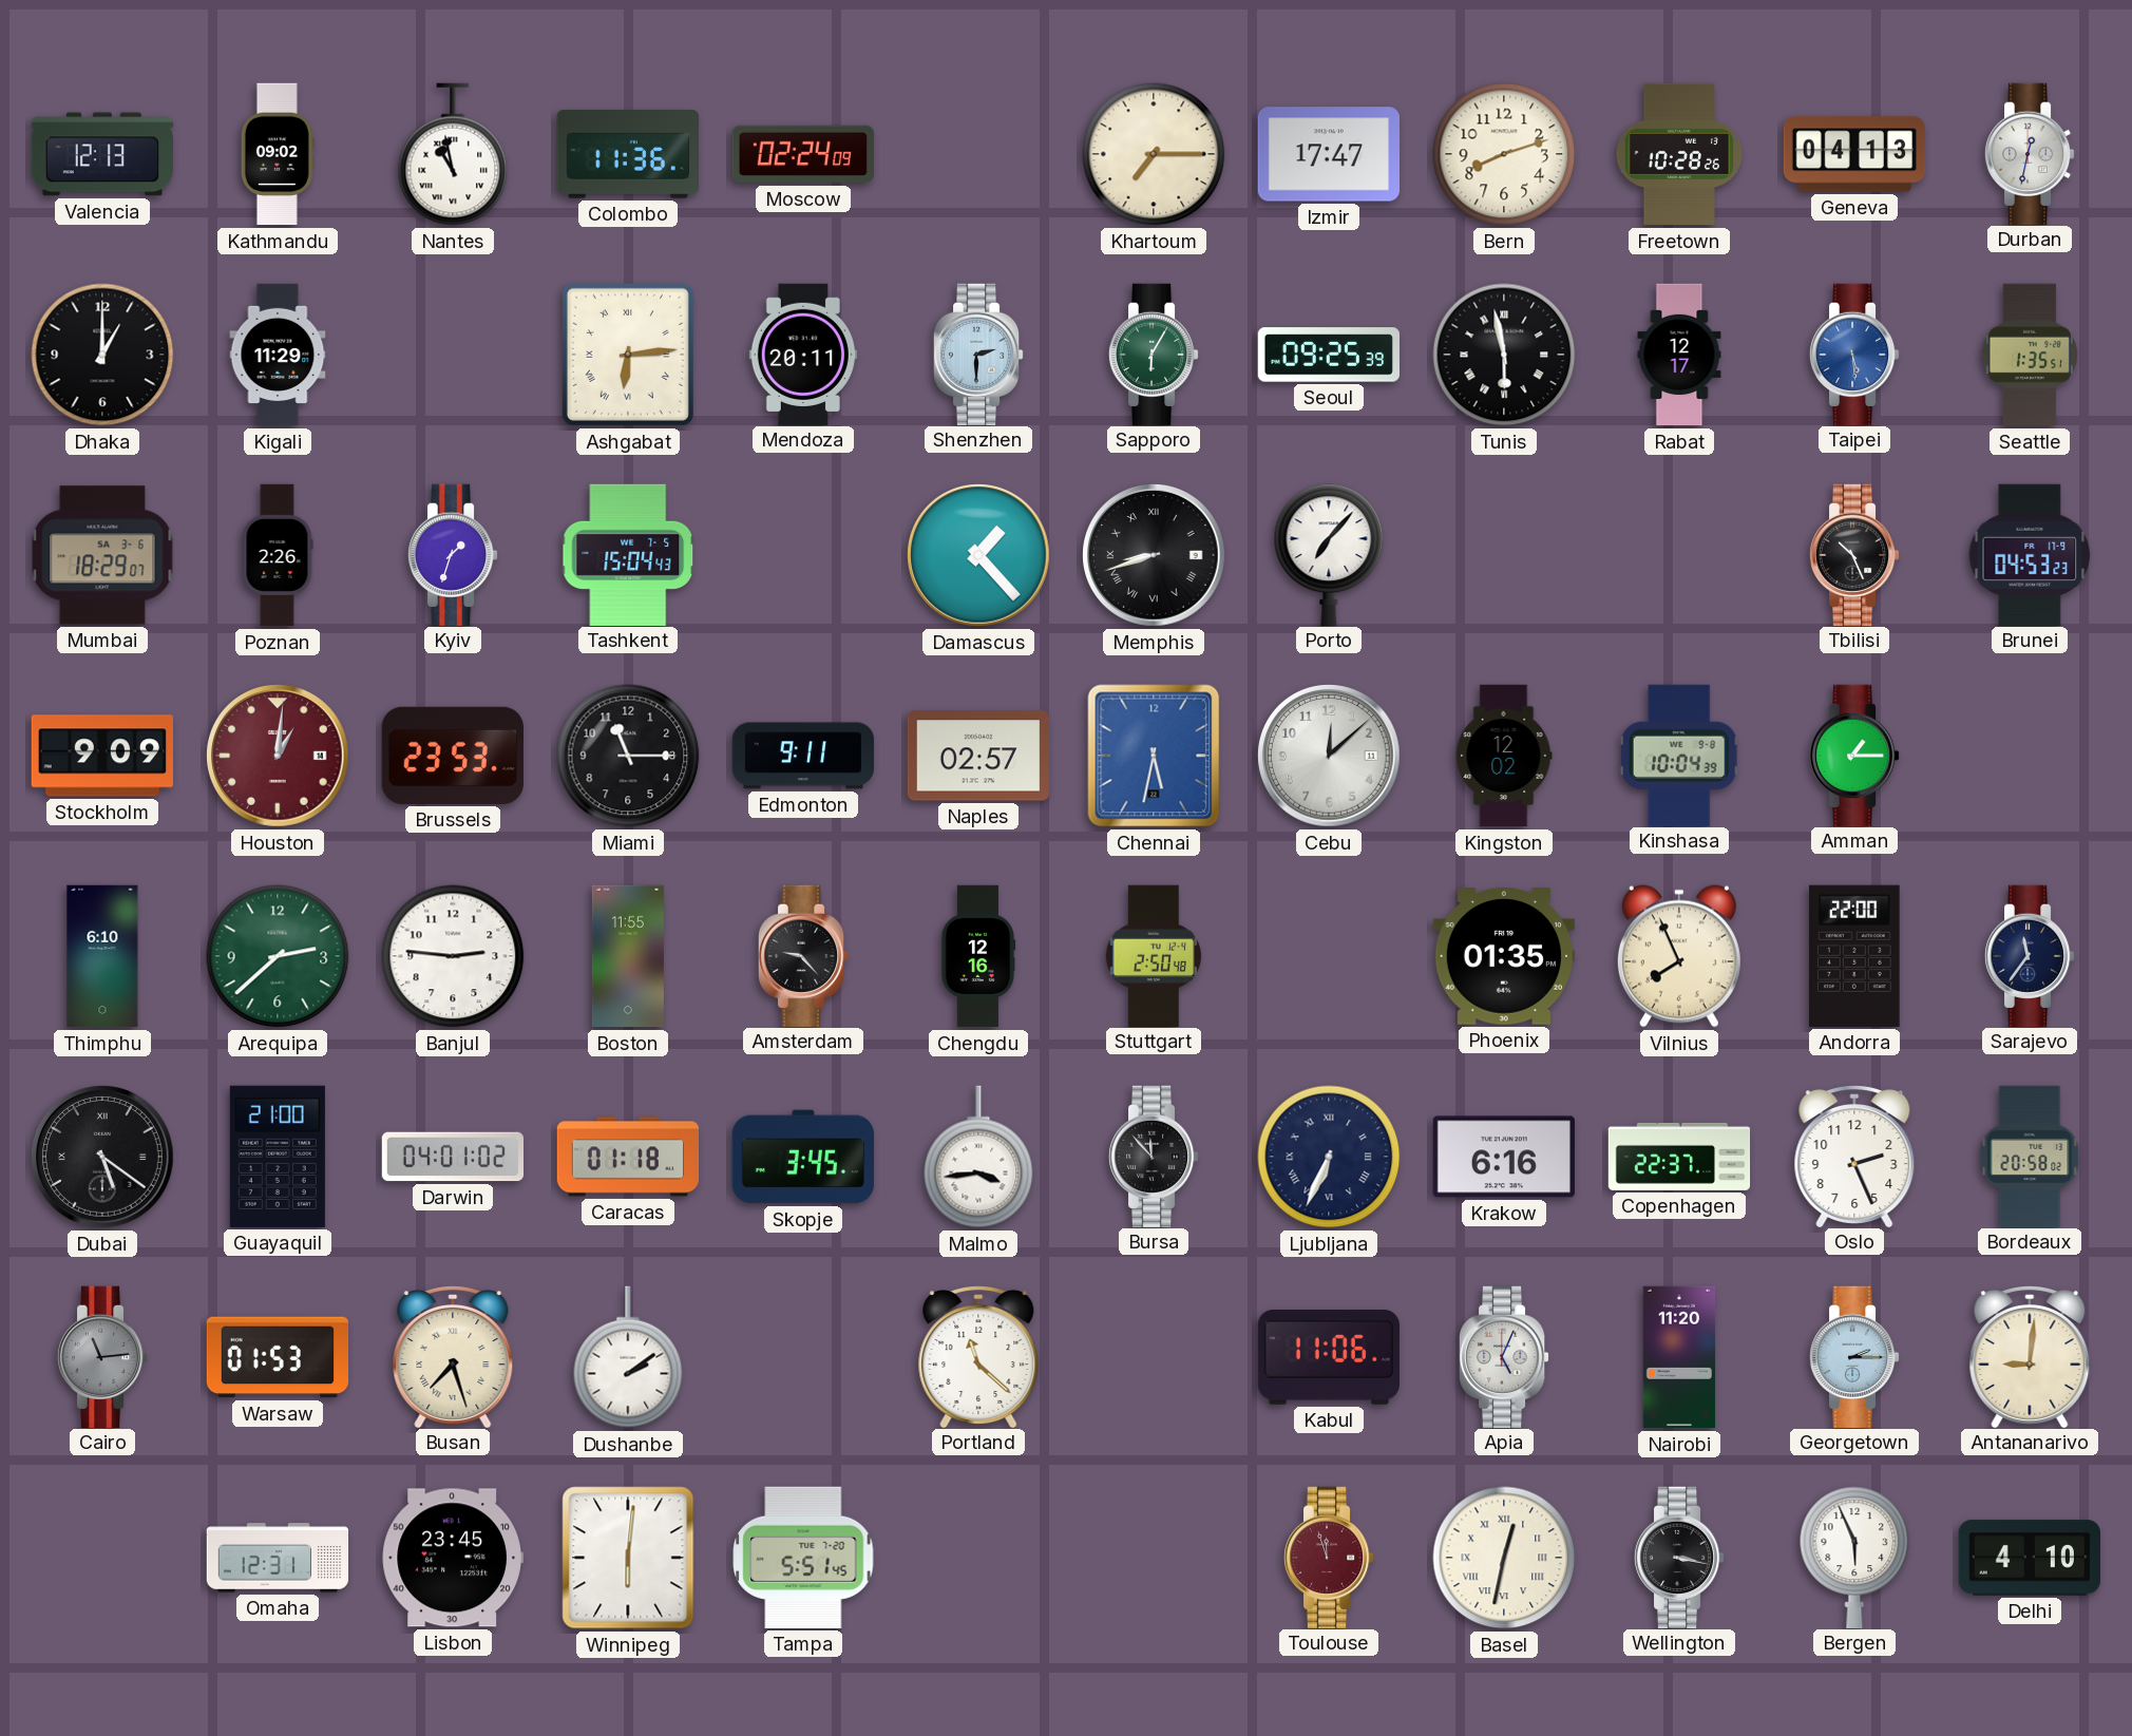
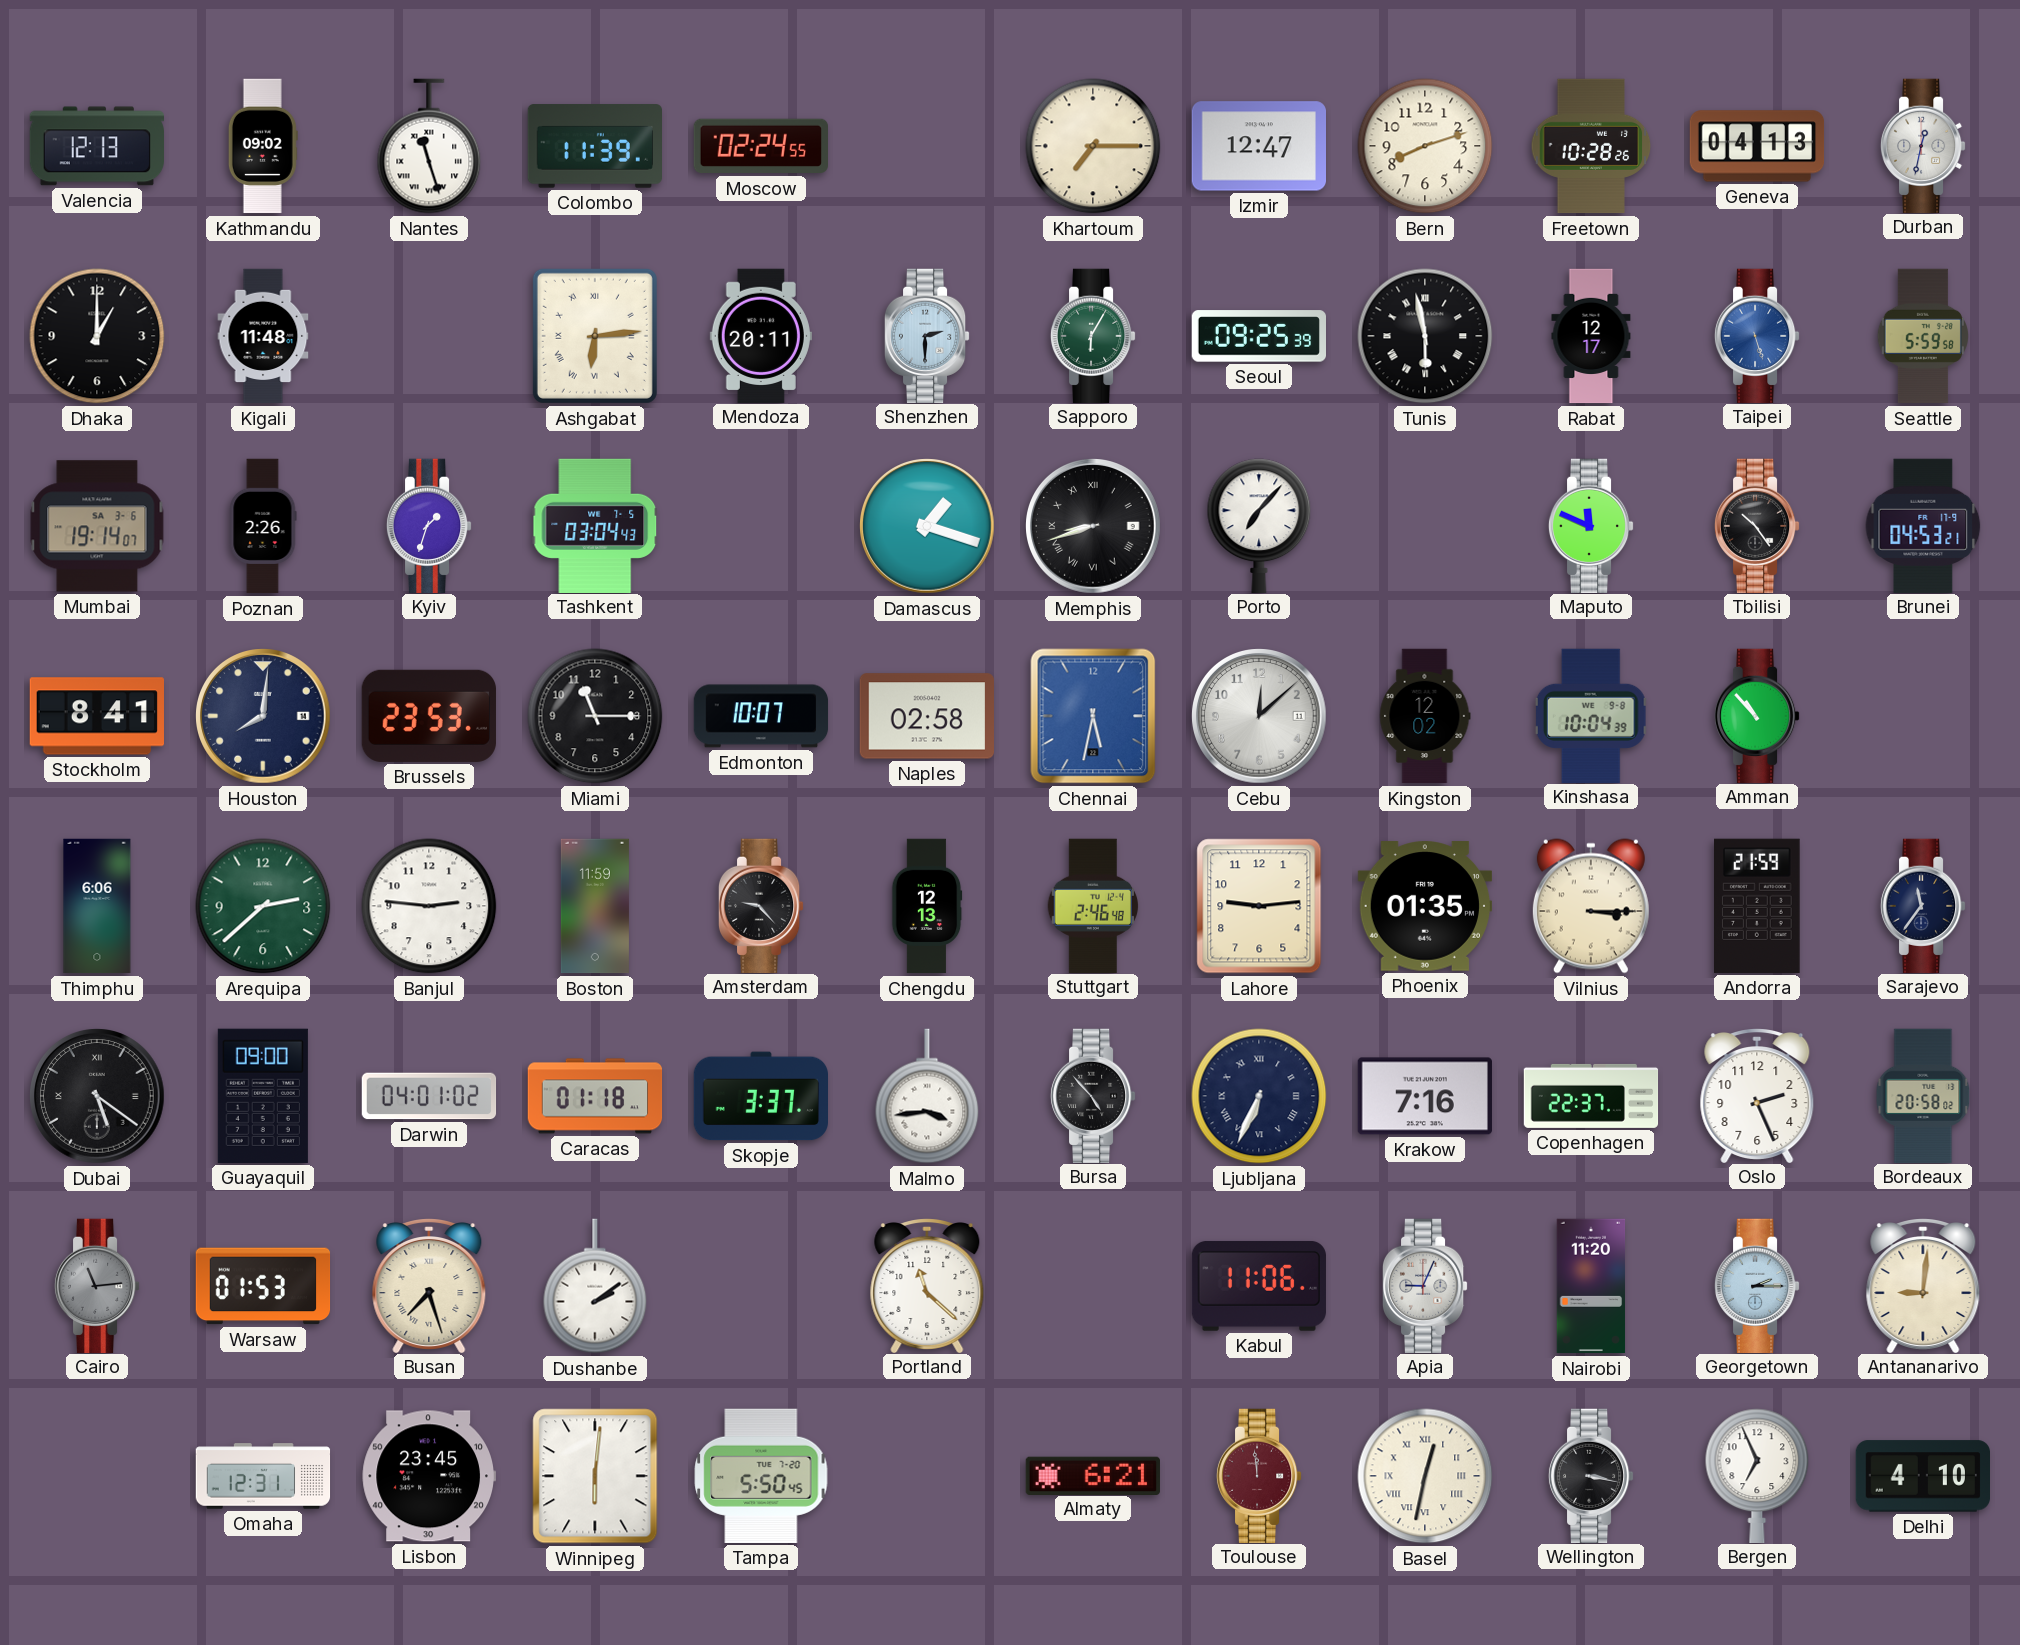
Nantes: 10:58 -> 11:27
Colombo: 11:36 -> 11:39
Moscow: 02:24:09 -> 02:24:55
Izmir: 17:47 -> 12:47
Kigali: 11:29 -> 11:48
Taipei: 5:29 -> 5:27
Seattle: 1:35 -> 5:59
Mumbai: 18:29 -> 19:14
Tashkent: 15:04 -> 03:04
Damascus: 1:23 -> 1:18
Maputo: none -> 11:49
Tbilisi: 10:26 -> 10:24
Brunei: 04:53:23 -> 04:53:21
Stockholm: 9:09 -> 8:41
Houston: 1:01 -> 8:01
Houston dial: burgundy -> navy
Edmonton: 9:11 -> 10:07
Naples: 02:57 -> 02:58
Amman: 1:15 -> 10:53
Thimphu: 6:10 -> 6:06
Boston: 11:55 -> 11:59
Chengdu: 12:16 -> 12:13
Stuttgart: 2:50 -> 2:46
Lahore: none -> 9:14
Vilnius: 7:56 -> 3:15
Andorra: 22:00 -> 21:59
Guayaquil: 21:00 -> 09:00
Skopje: 3:45 -> 3:37
Bursa: 11:53 -> 4:53
Krakow: 6:16 -> 7:16
Apia: 5:04 -> 9:04
Tampa: 5:51 -> 5:50
Almaty: none -> 6:21
Toulouse: 11:57 -> 11:59
Bergen: 5:56 -> 6:56
